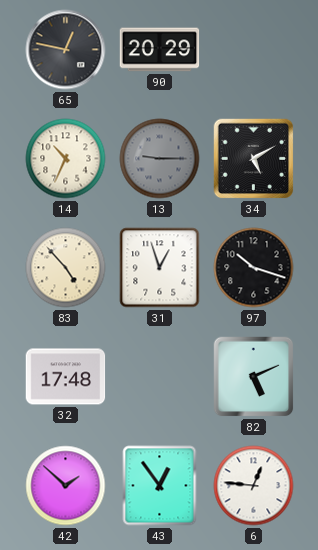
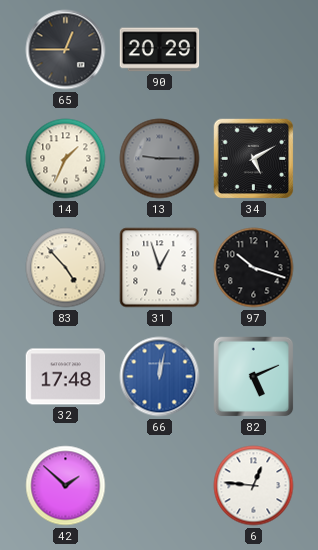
65: 12:47 -> 12:45
14: 10:34 -> 1:34
66: none -> 12:02
43: 12:54 -> none
